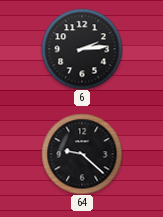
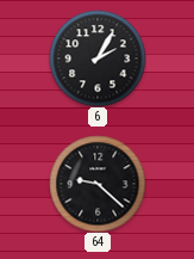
6: 2:14 -> 2:05
